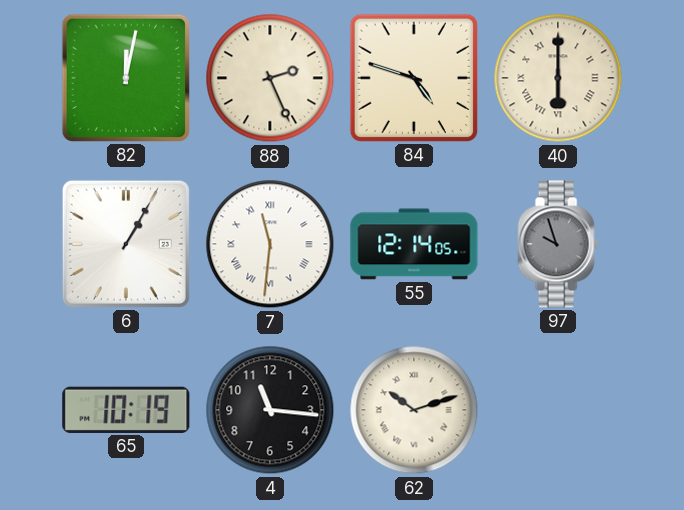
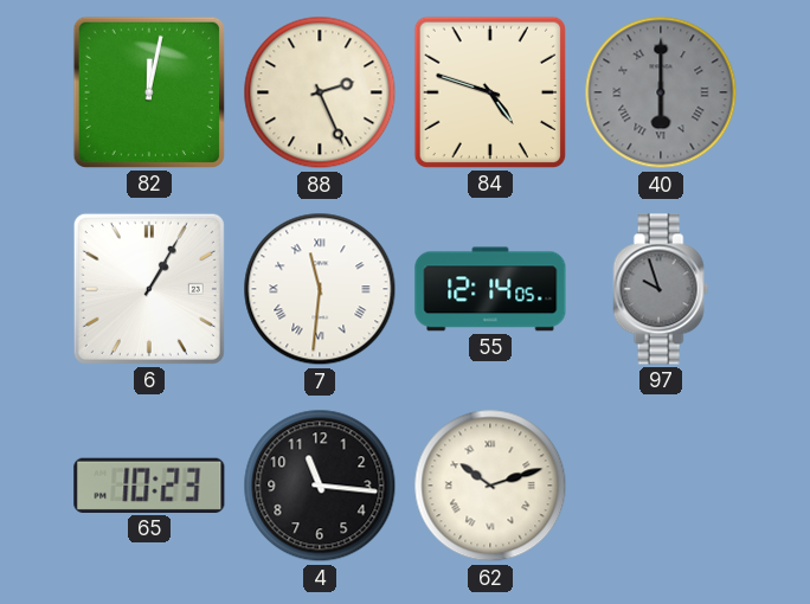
40 dial: cream -> grey
65: 10:19 -> 10:23
